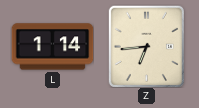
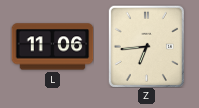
L: 1:14 -> 11:06
